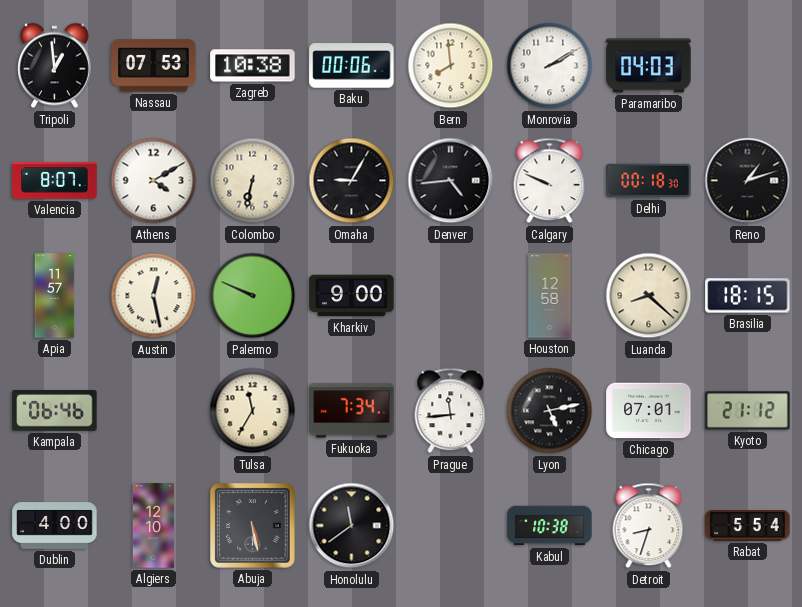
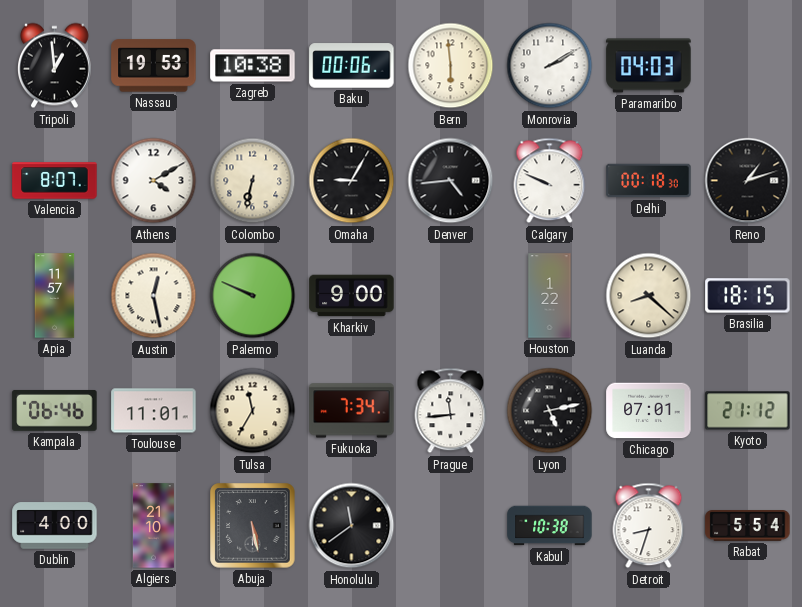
Nassau: 07:53 -> 19:53
Bern: 7:59 -> 5:59
Houston: 12:58 -> 1:22
Toulouse: none -> 11:01
Algiers: 12:10 -> 21:10
